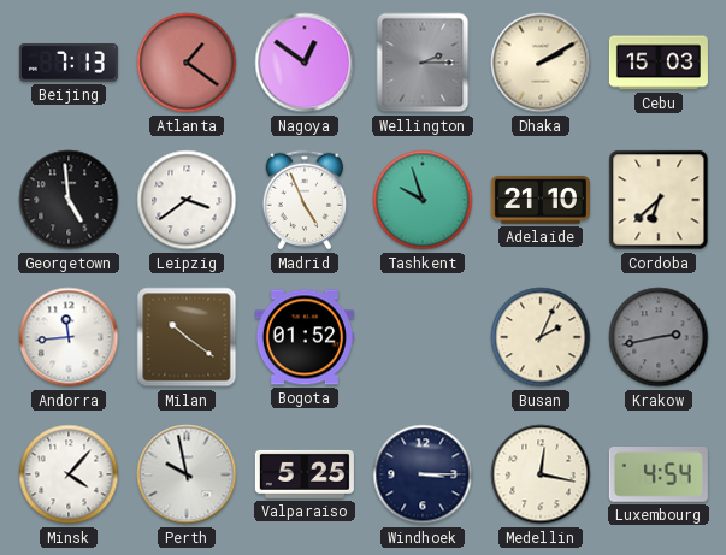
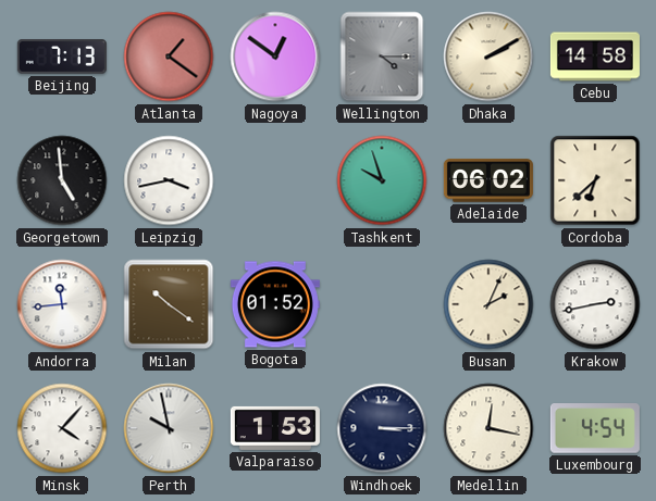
Wellington: 2:15 -> 4:15
Cebu: 15:03 -> 14:58
Leipzig: 3:39 -> 3:43
Madrid: 4:56 -> none
Adelaide: 21:10 -> 06:02
Krakow dial: grey -> white
Valparaiso: 5:25 -> 1:53
